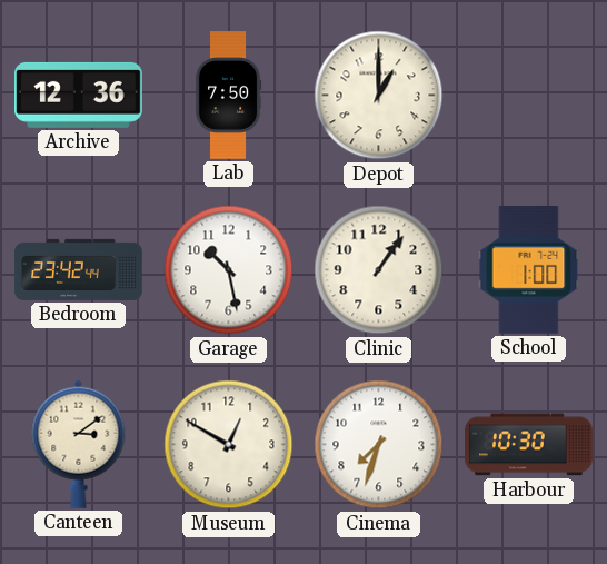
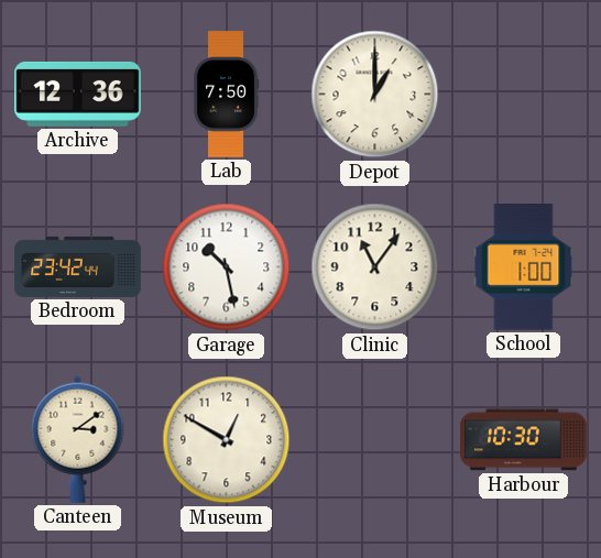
Clinic: 1:06 -> 11:06
Cinema: 7:33 -> none
